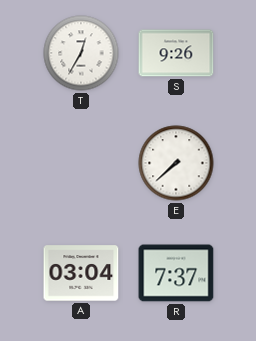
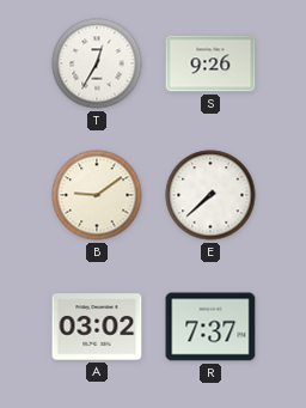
B: none -> 9:09
A: 03:04 -> 03:02
